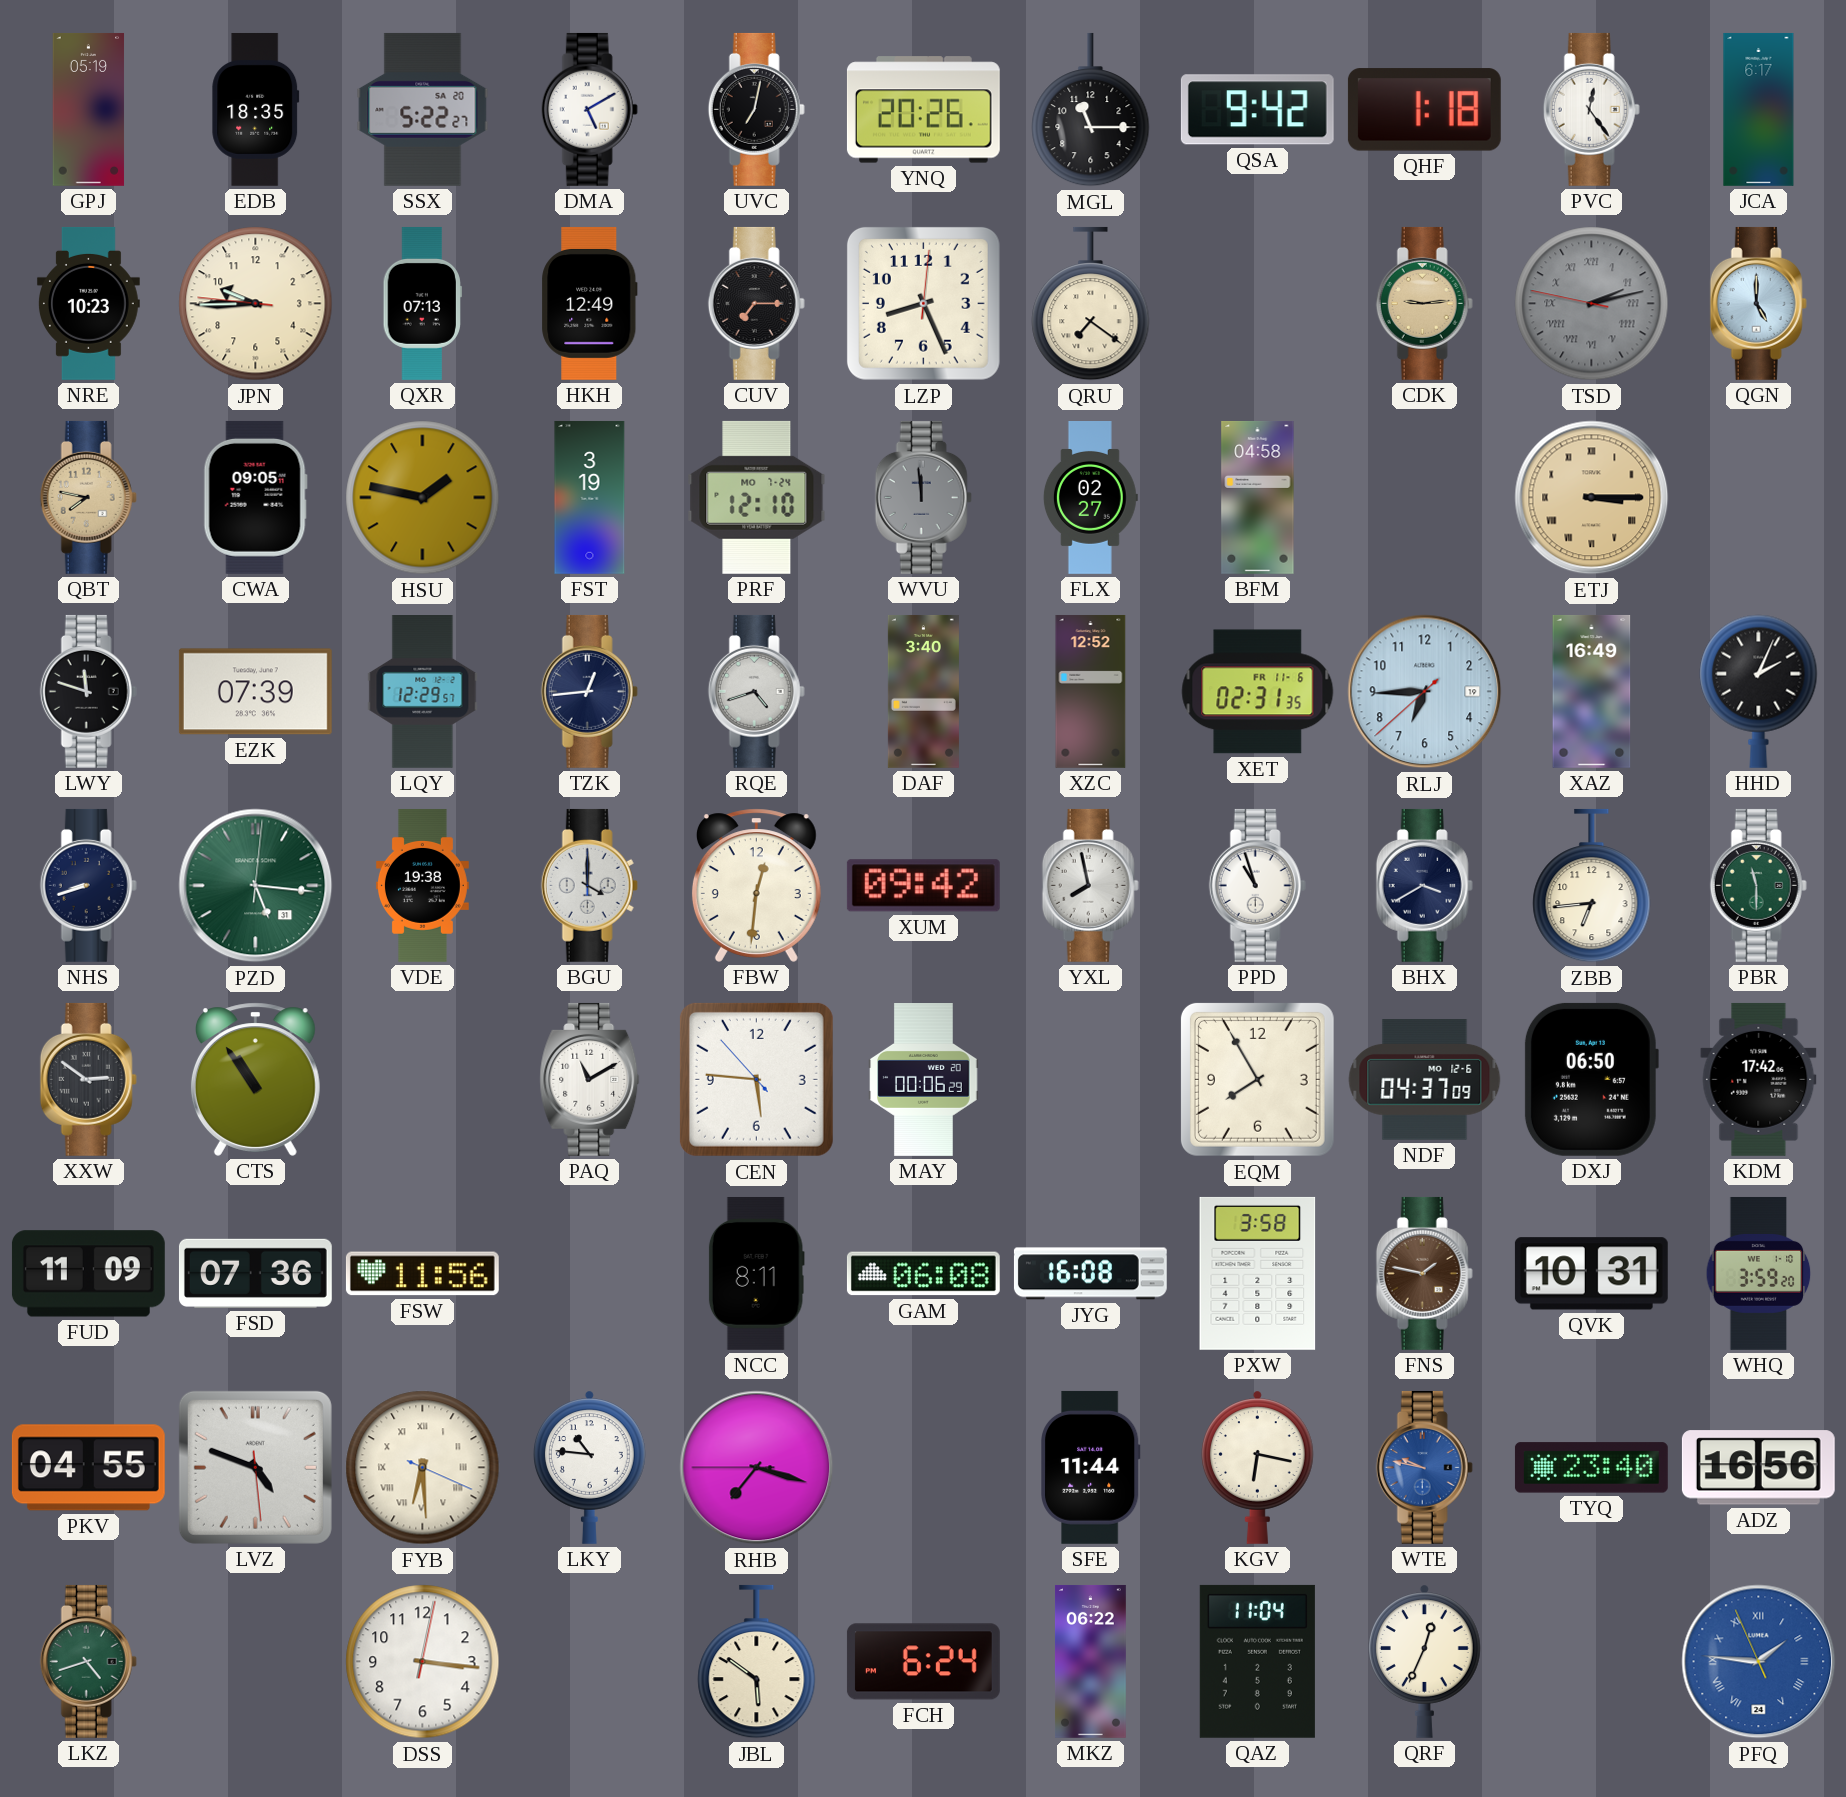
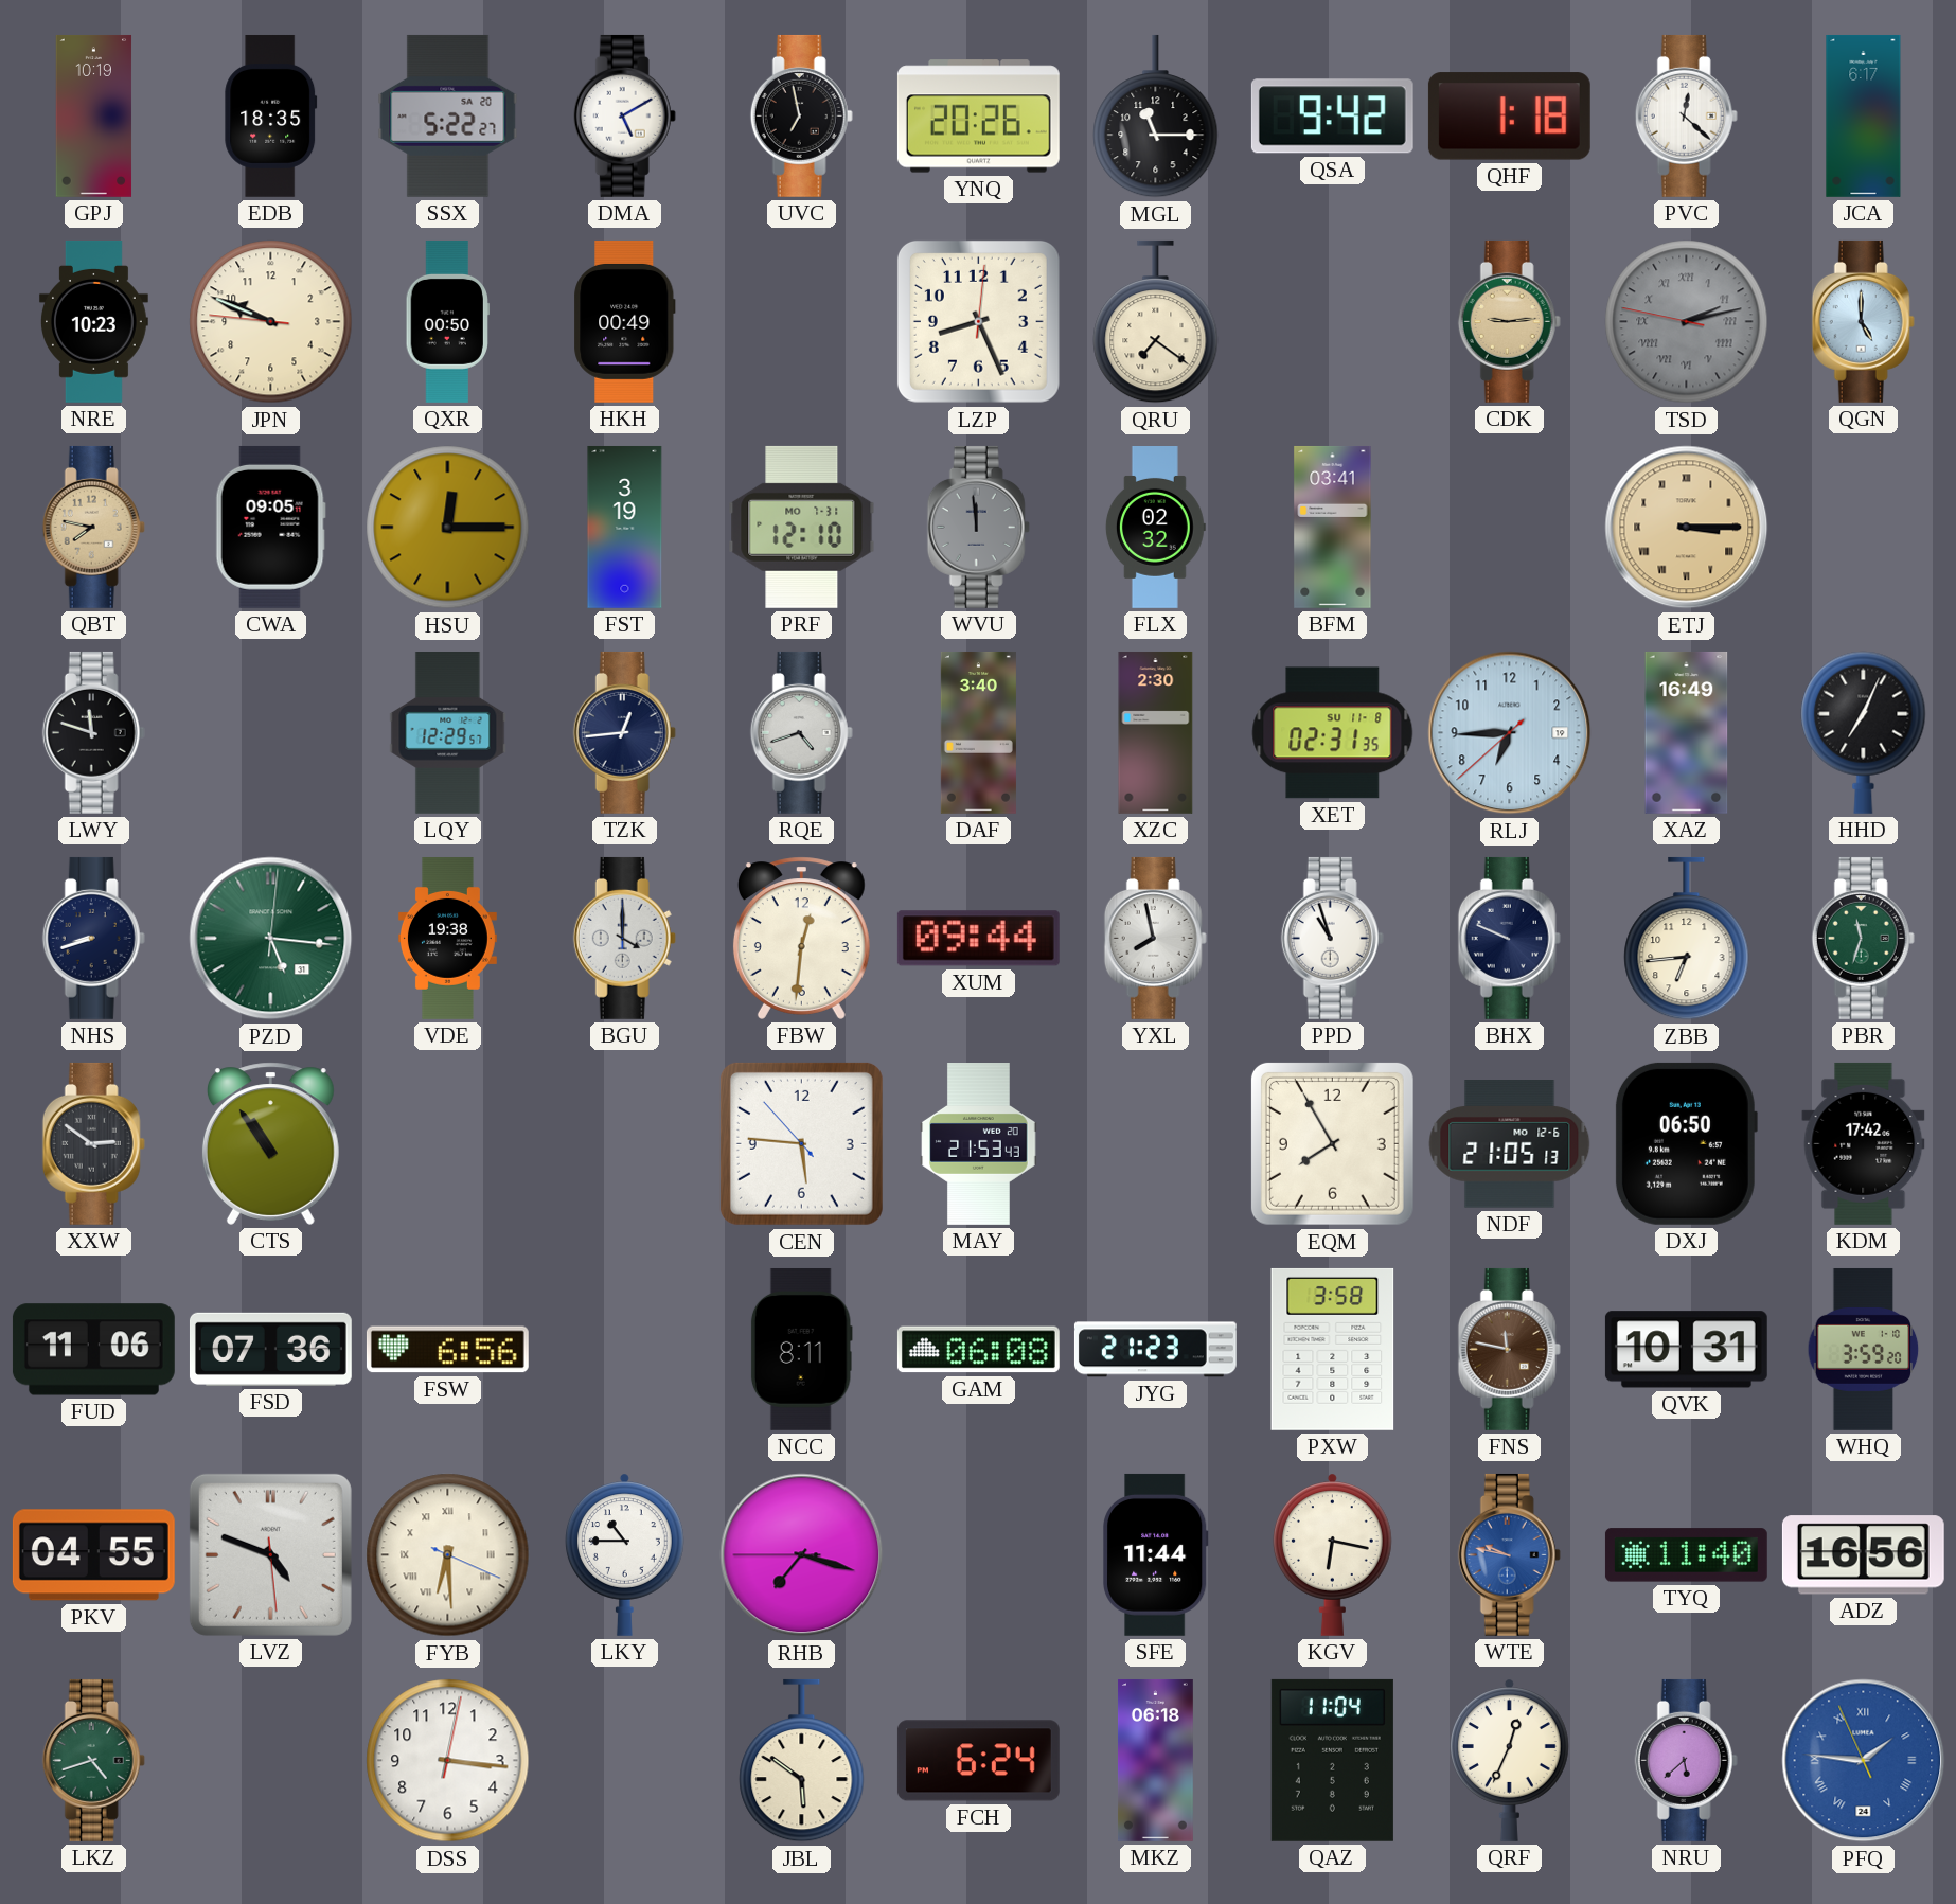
GPJ: 05:19 -> 10:19
UVC: 7:02 -> 6:58
PVC: 12:24 -> 12:22
JPN: 9:44 -> 9:48
QXR: 07:13 -> 00:50
HKH: 12:49 -> 00:49
CUV: 7:15 -> none
HSU: 1:47 -> 12:15
PRF date: MO 7-24 -> MO 7-31
FLX: 02:27 -> 02:32
BFM: 04:58 -> 03:41
EZK: 07:39 -> none
XZC: 12:52 -> 2:30
XET date: FR 11-6 -> SU 11-8
HHD: 2:04 -> 7:04
XUM: 09:42 -> 09:44
BHX: 3:40 -> 9:49
PBR: 11:30 -> 11:33
PAQ: 11:10 -> none
MAY: 00:06 -> 21:53
NDF: 04:37 -> 21:05
FUD: 11:09 -> 11:06
FSW: 11:56 -> 6:56
JYG: 16:08 -> 21:23
FNS: 1:47 -> 11:47
LKY: 10:46 -> 10:45
TYQ: 23:40 -> 11:40
MKZ: 06:22 -> 06:18
NRU: none -> 5:38
